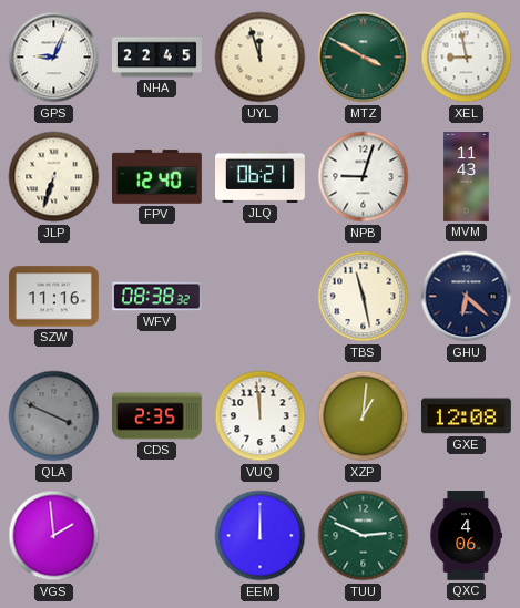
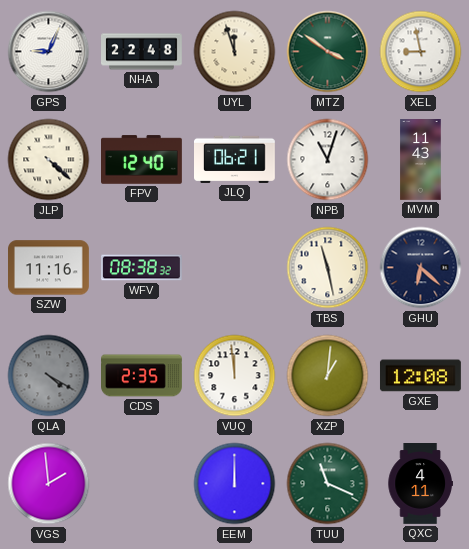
NHA: 22:45 -> 22:48
MTZ: 3:50 -> 3:51
JLP: 6:33 -> 4:22
NPB: 9:03 -> 11:03
QLA: 3:49 -> 4:20
TUU: 2:49 -> 11:19
QXC: 4:06 -> 4:11
